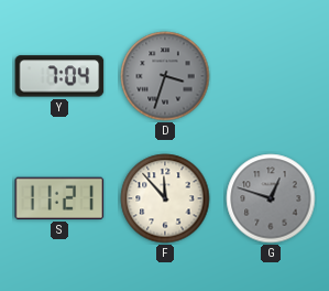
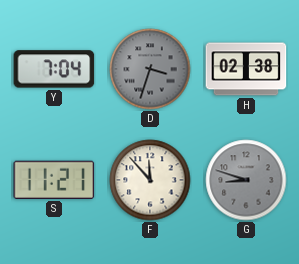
H: none -> 02:38
G: 12:48 -> 8:48
